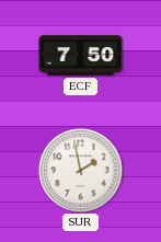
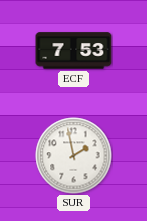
ECF: 7:50 -> 7:53
